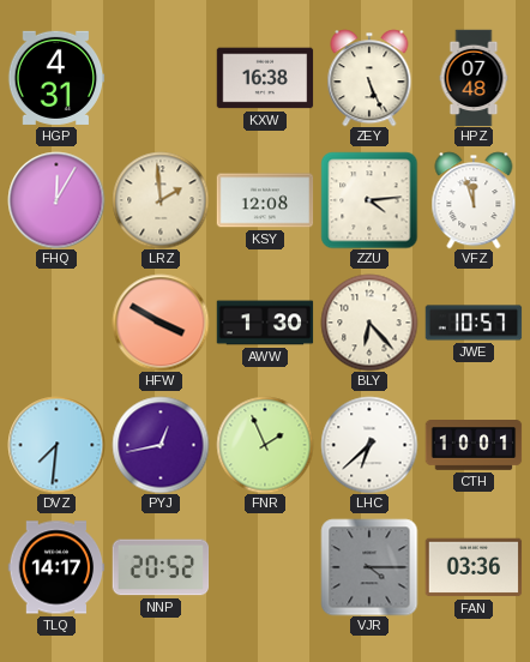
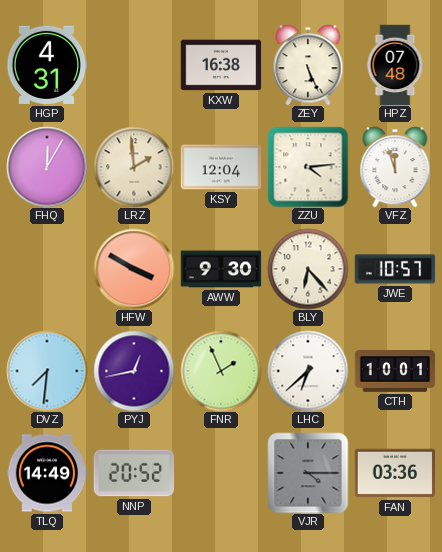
KSY: 12:08 -> 12:04
AWW: 1:30 -> 9:30
TLQ: 14:17 -> 14:49
